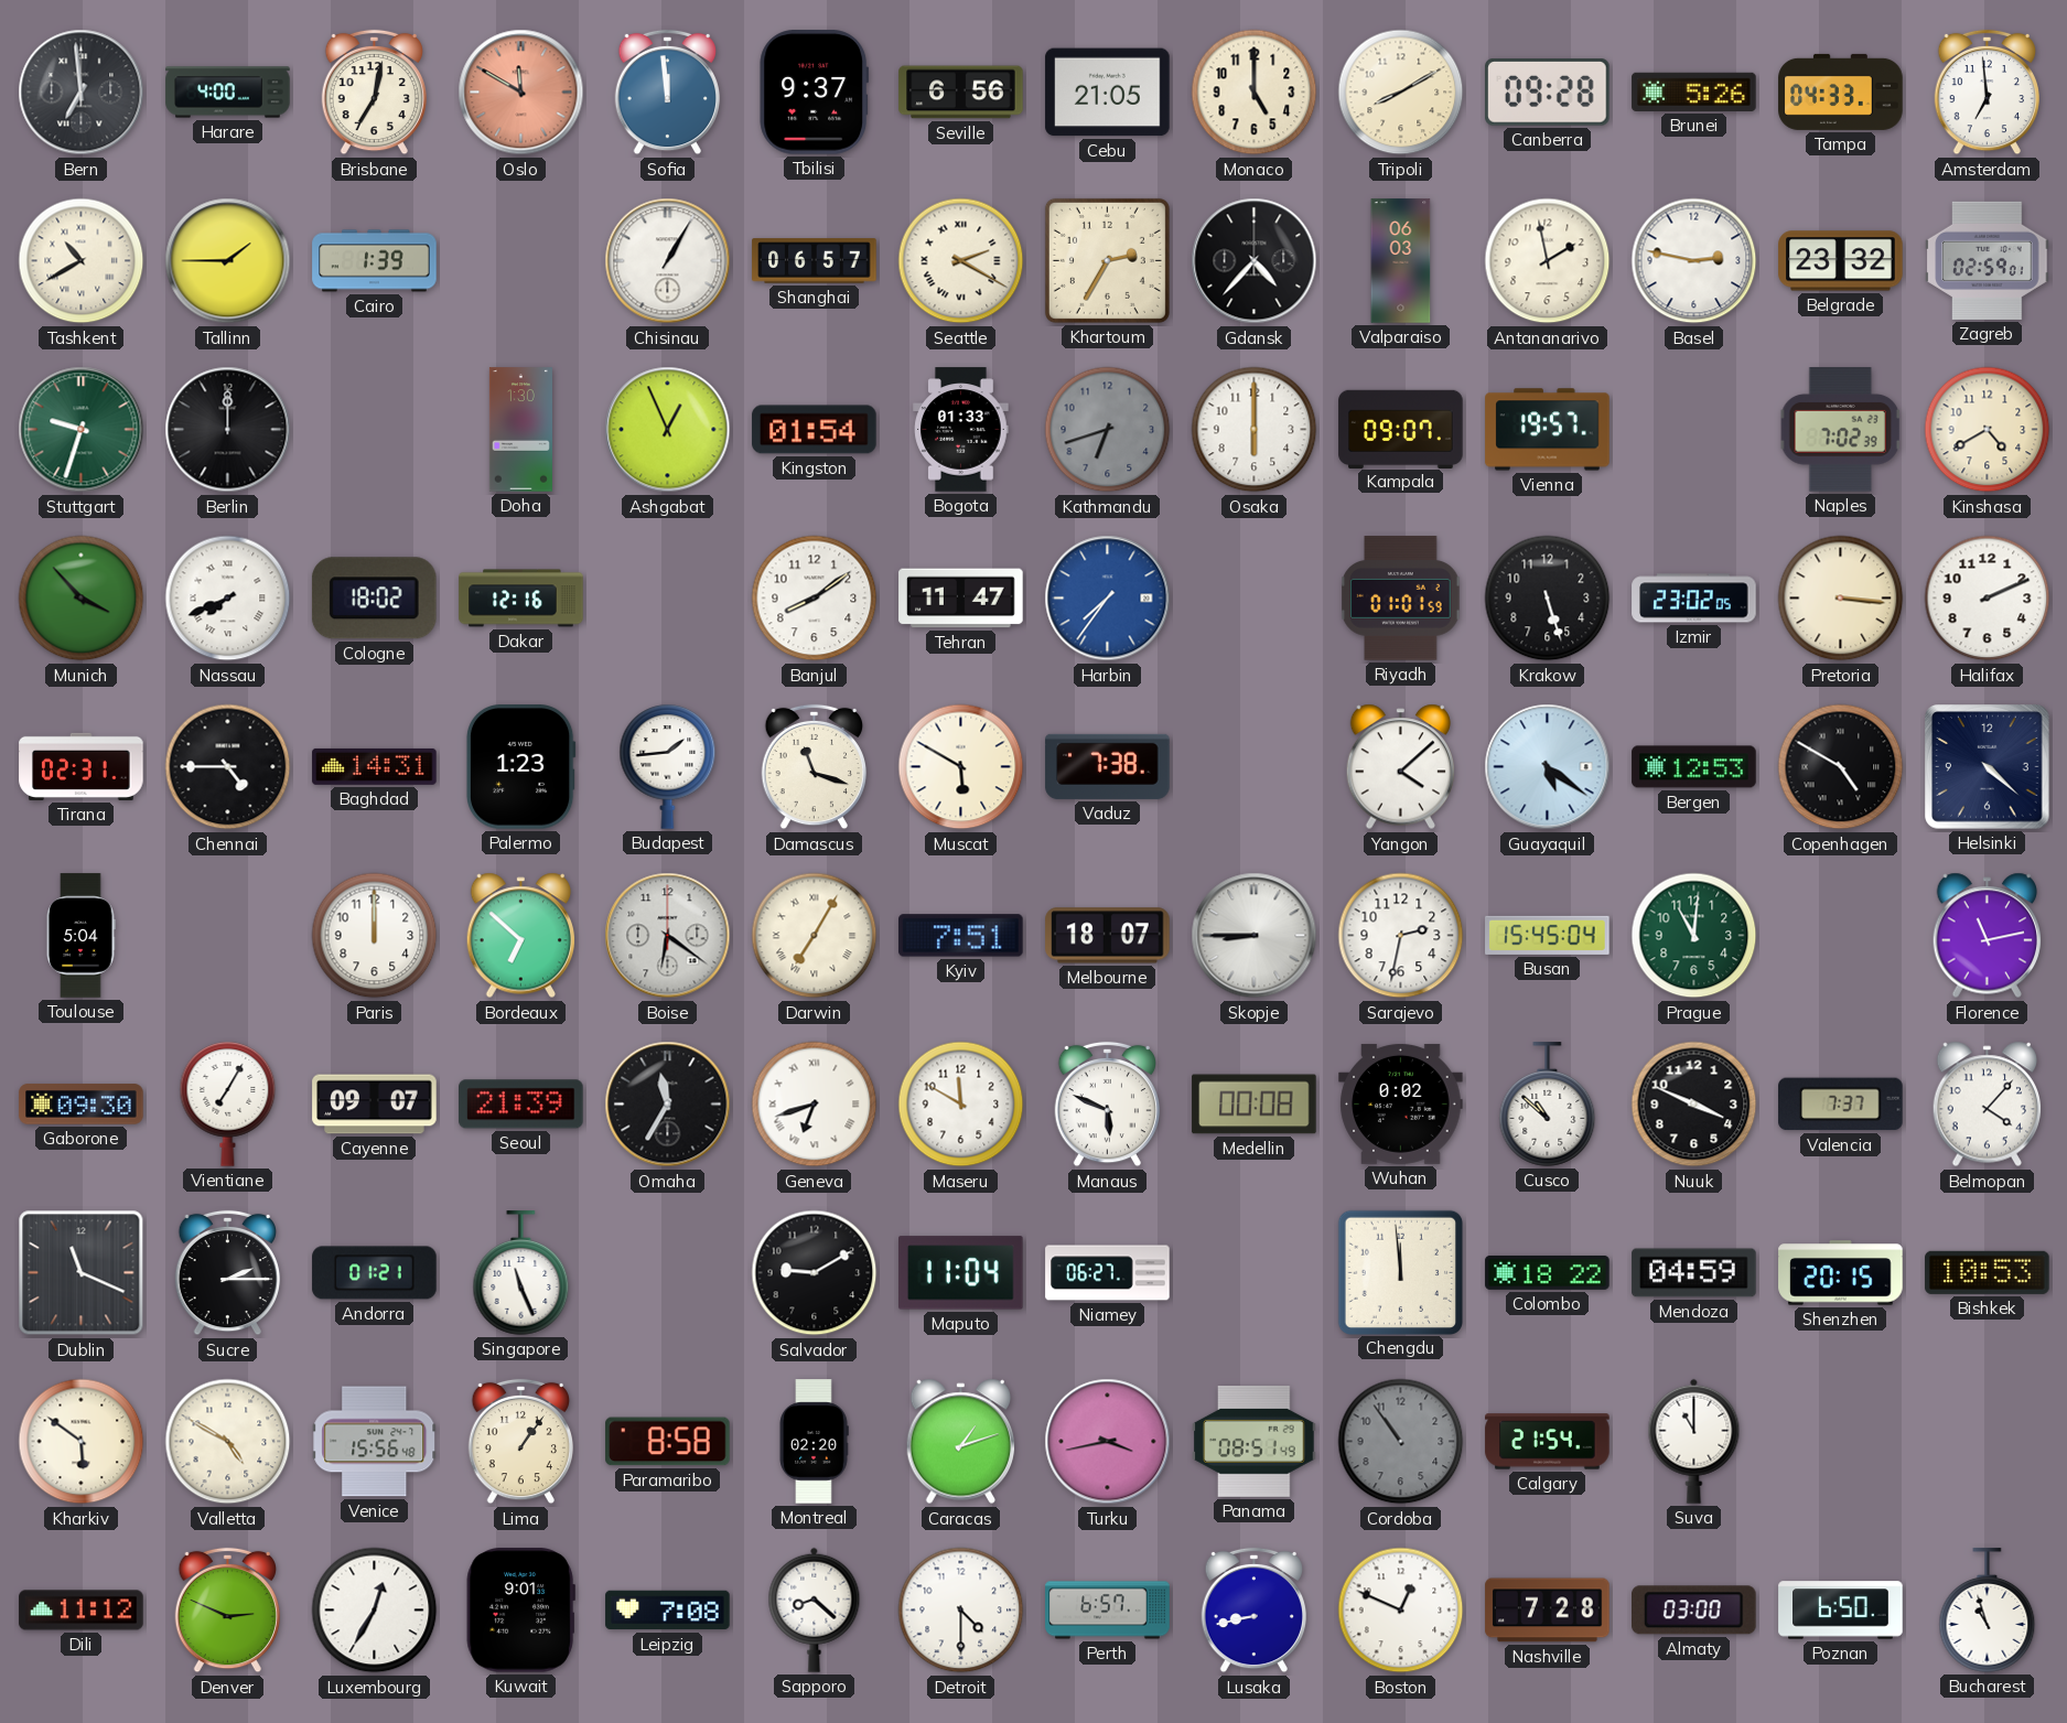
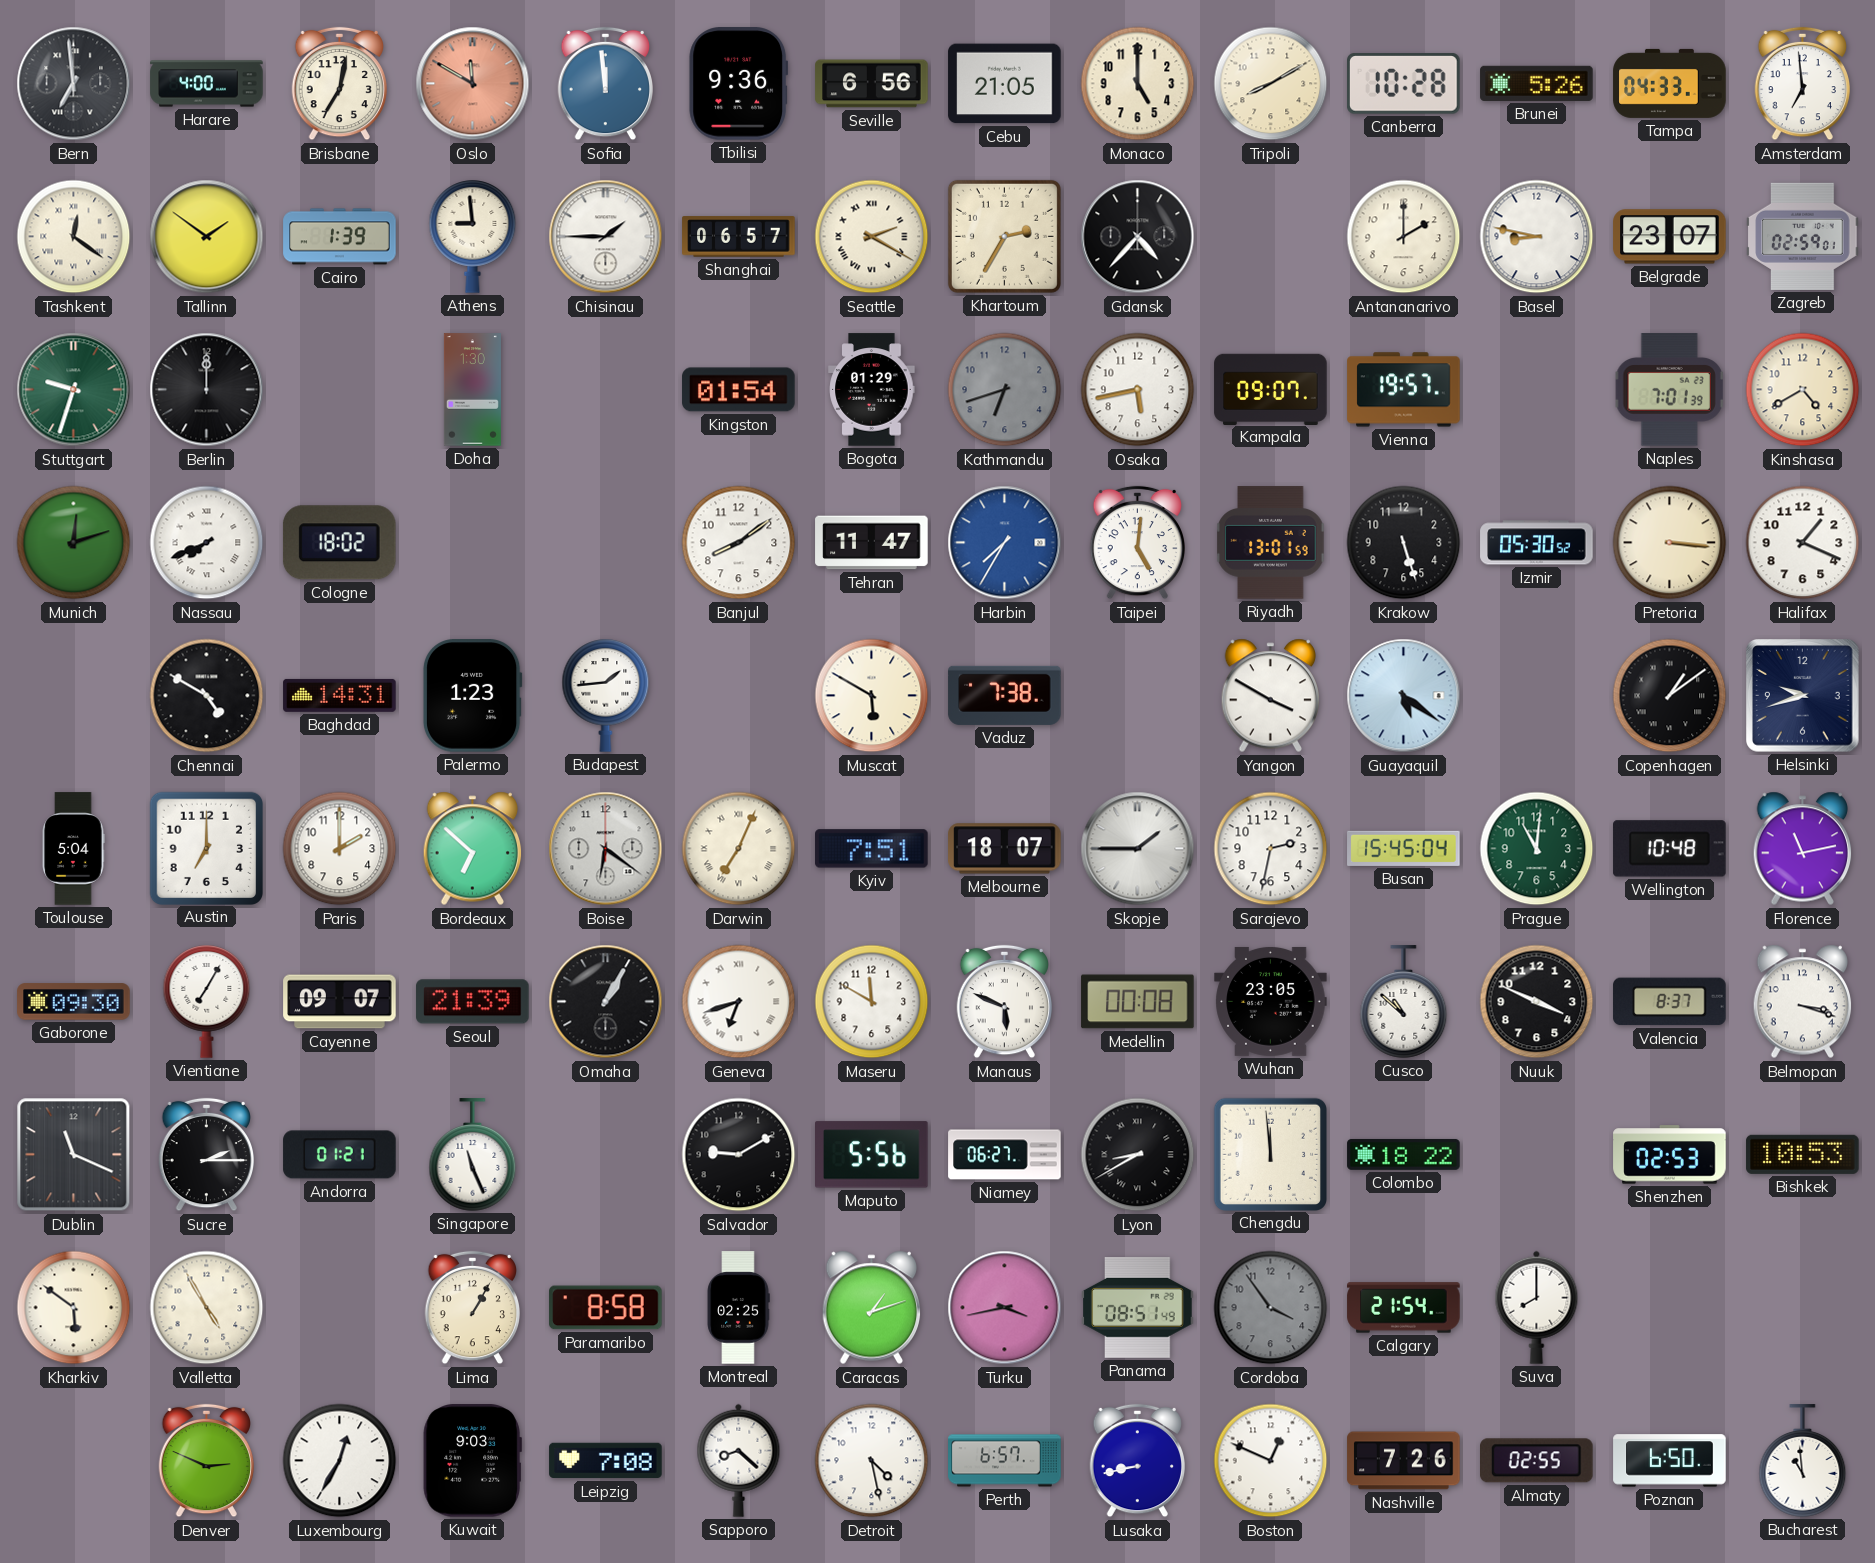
Tbilisi: 9:37 -> 9:36
Canberra: 09:28 -> 10:28
Tashkent: 10:40 -> 12:21
Tallinn: 1:45 -> 1:51
Athens: none -> 8:59
Chisinau: 1:05 -> 1:45
Valparaiso: 06:03 -> none
Antananarivo: 1:58 -> 2:00
Basel: 2:47 -> 8:47
Belgrade: 23:32 -> 23:07
Ashgabat: 12:56 -> none
Bogota: 01:33 -> 01:29
Osaka: 6:00 -> 5:43
Naples: 7:02 -> 7:01
Munich: 3:53 -> 12:12
Dakar: 12:16 -> none
Harbin: 7:36 -> 7:35
Taipei: none -> 5:01
Riyadh: 01:01 -> 13:01
Izmir: 23:02 -> 05:30
Halifax: 2:11 -> 1:19
Tirana: 02:31 -> none
Chennai: 4:45 -> 4:50
Damascus: 11:18 -> none
Yangon: 4:08 -> 3:50
Bergen: 12:53 -> none
Copenhagen: 4:50 -> 1:09
Helsinki: 4:22 -> 9:42
Austin: none -> 7:00
Paris: 12:00 -> 2:00
Darwin: 7:05 -> 7:04
Skopje: 8:45 -> 1:45
Wellington: none -> 10:48
Omaha: 11:35 -> 1:05
Wuhan: 0:02 -> 23:05
Valencia: 7:37 -> 8:37
Belmopan: 4:07 -> 3:18
Maputo: 11:04 -> 5:56
Lyon: none -> 8:40
Mendoza: 04:59 -> none
Shenzhen: 20:15 -> 02:53
Valletta: 4:50 -> 4:55
Venice: 15:56 -> none
Lima: 1:06 -> 1:05
Montreal: 02:20 -> 02:25
Cordoba: 10:54 -> 3:54
Suva: 11:00 -> 8:00
Dili: 11:12 -> none
Kuwait: 9:01 -> 9:03
Detroit: 4:30 -> 4:28
Nashville: 7:28 -> 7:26
Almaty: 03:00 -> 02:55
Bucharest: 10:57 -> 10:59
